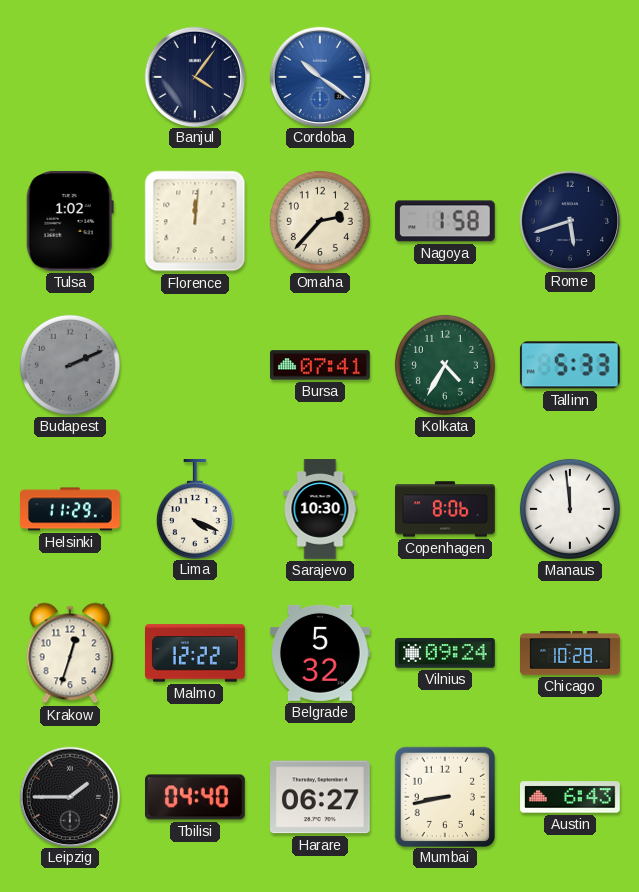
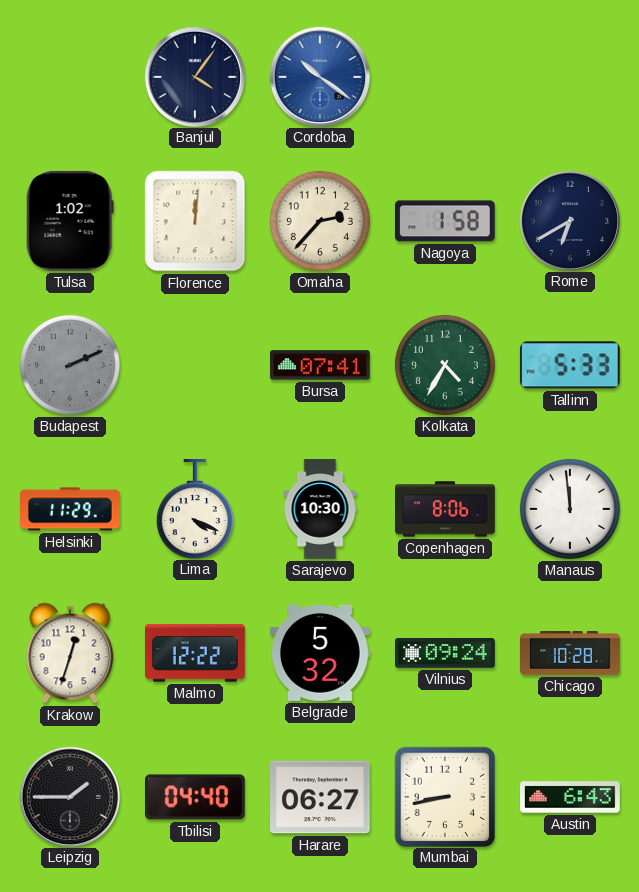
Rome: 5:42 -> 6:40
